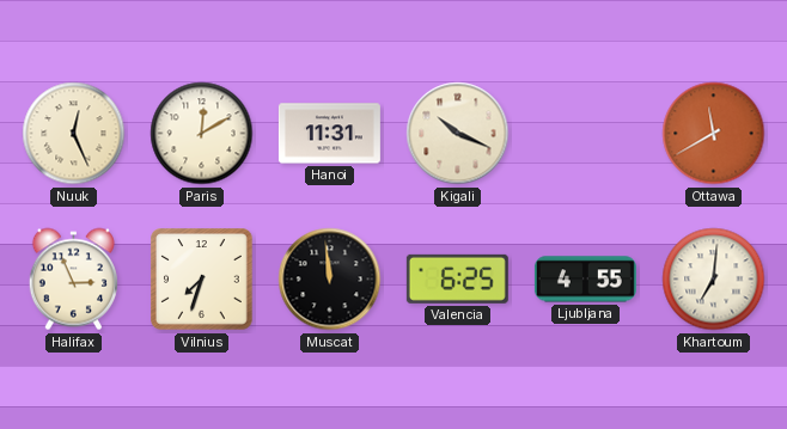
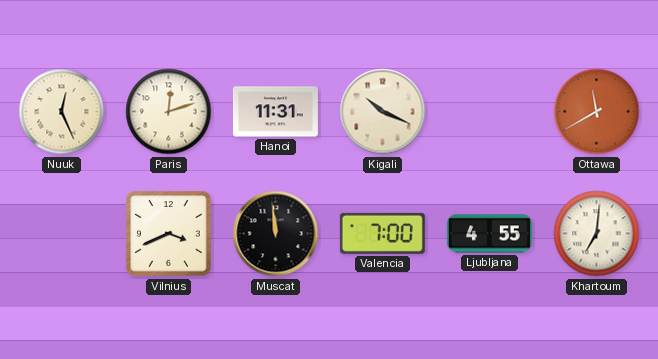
Paris: 12:10 -> 12:12
Halifax: 2:56 -> none
Vilnius: 7:33 -> 3:41
Valencia: 6:25 -> 7:00
